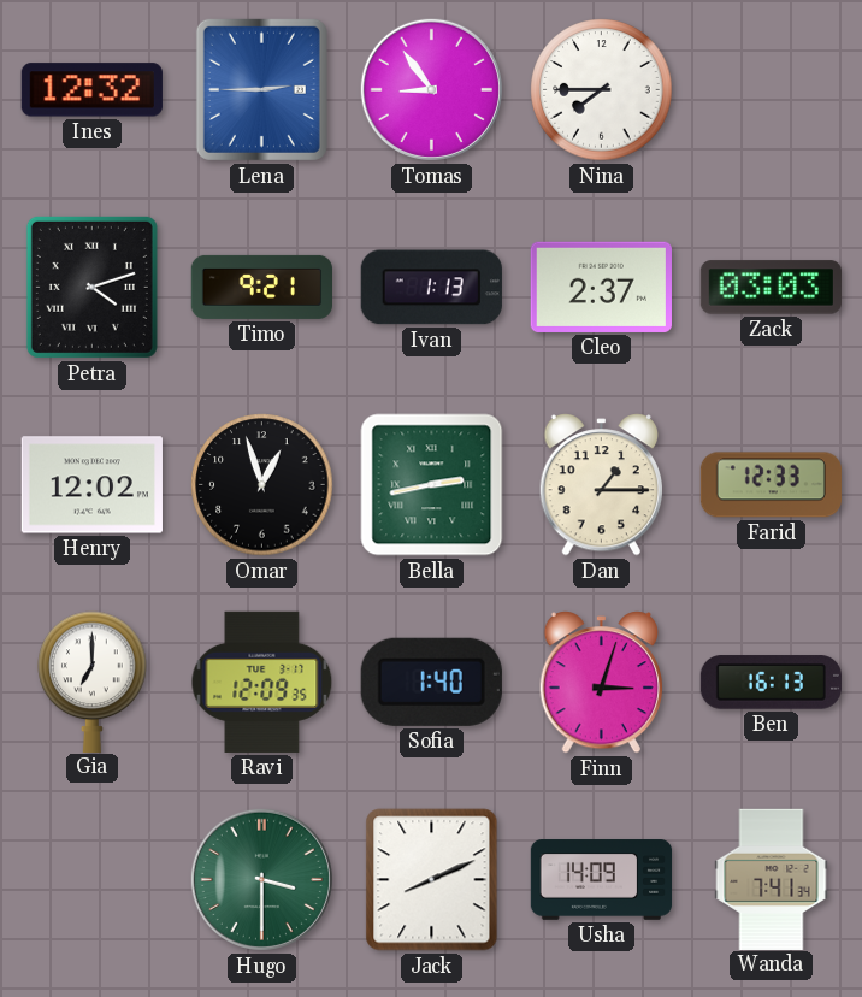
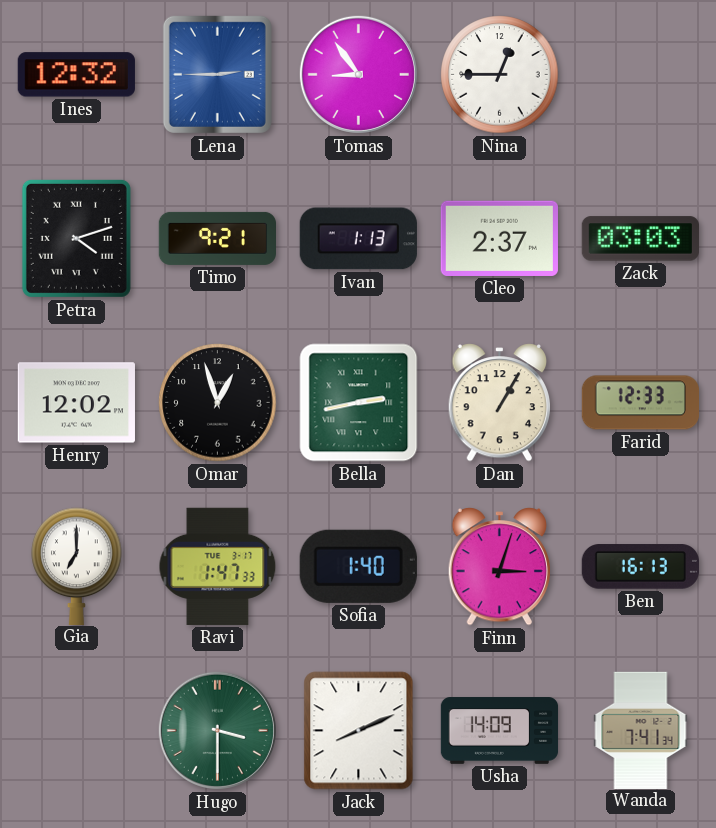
Nina: 7:45 -> 12:45
Dan: 1:15 -> 1:05
Ravi: 12:09 -> 1:47
